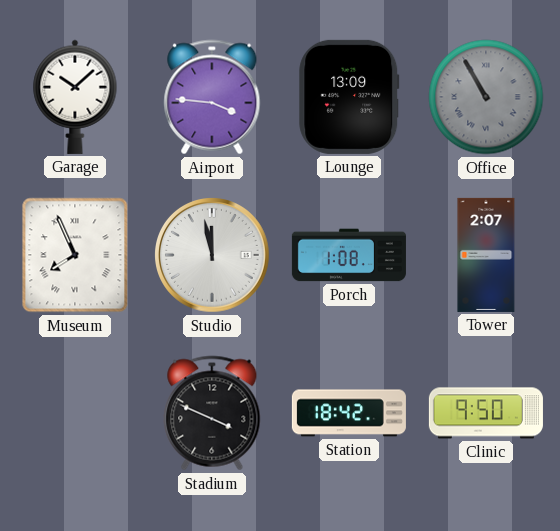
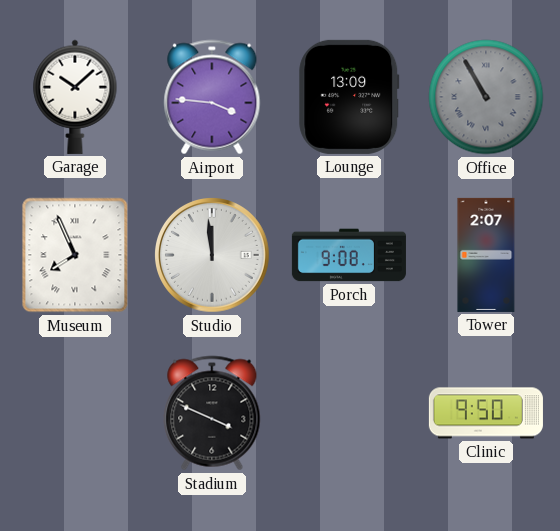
Studio: 11:58 -> 11:59
Porch: 1:08 -> 9:08
Station: 18:42 -> none
